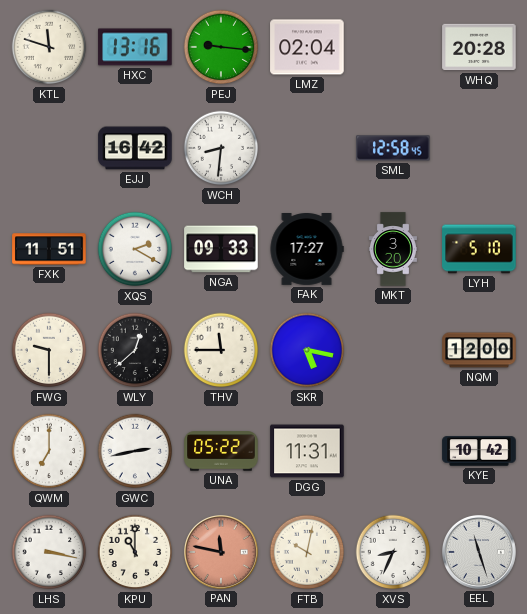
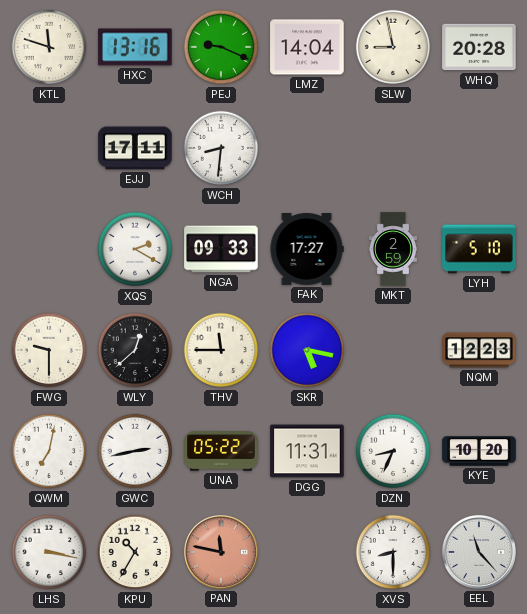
PEJ: 9:16 -> 9:19
LMZ: 02:04 -> 14:04
SLW: none -> 8:58
EJJ: 16:42 -> 17:11
SML: 12:58 -> none
FXK: 11:51 -> none
MKT: 3:20 -> 2:59
NQM: 12:00 -> 12:23
QWM: 7:00 -> 7:02
DZN: none -> 8:34
KYE: 10:42 -> 10:20
KPU: 11:00 -> 10:35
FTB: 10:02 -> none
XVS: 8:34 -> 8:30
EEL: 11:27 -> 11:23
